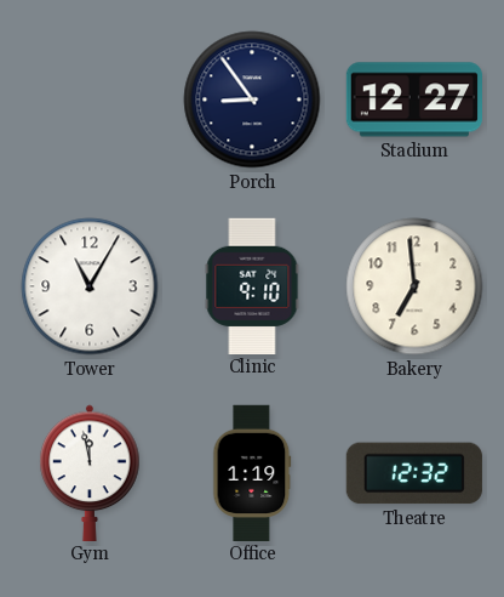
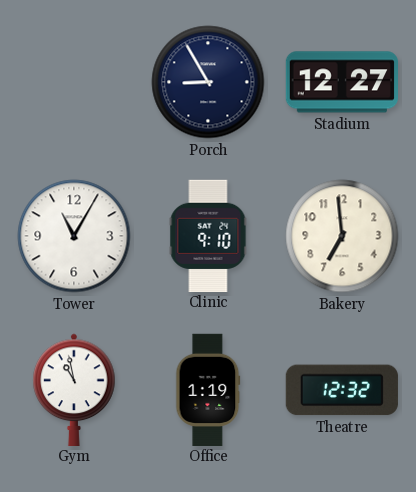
Porch: 8:54 -> 8:55
Gym: 11:58 -> 10:58
